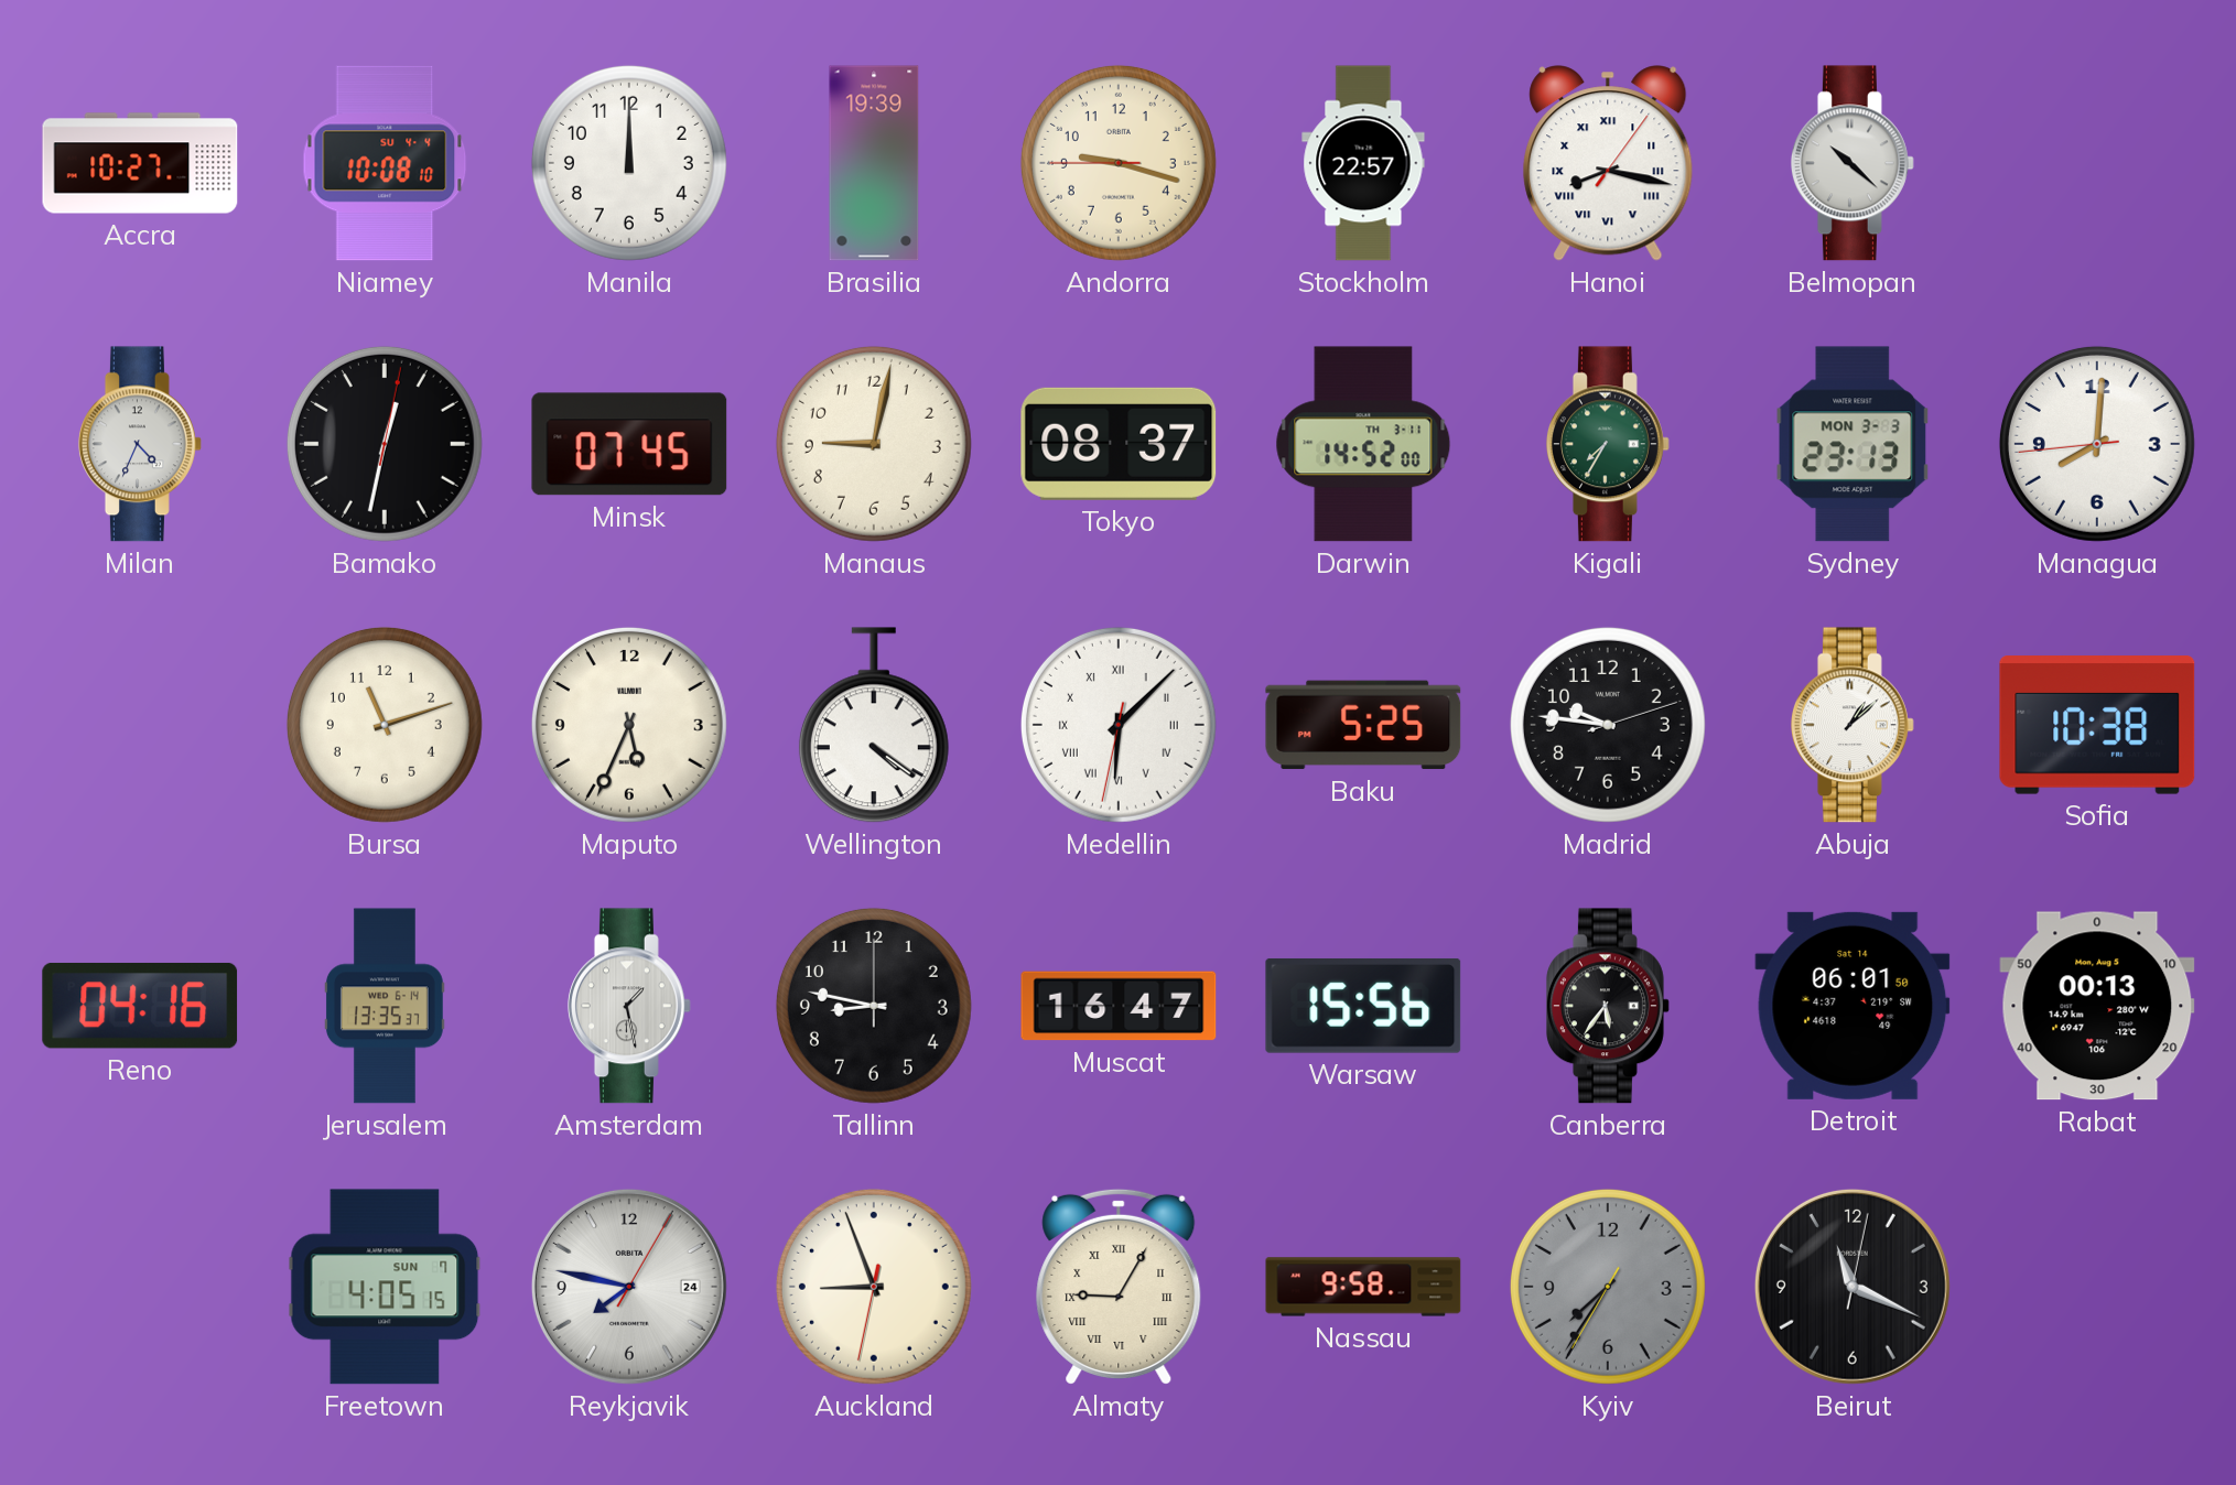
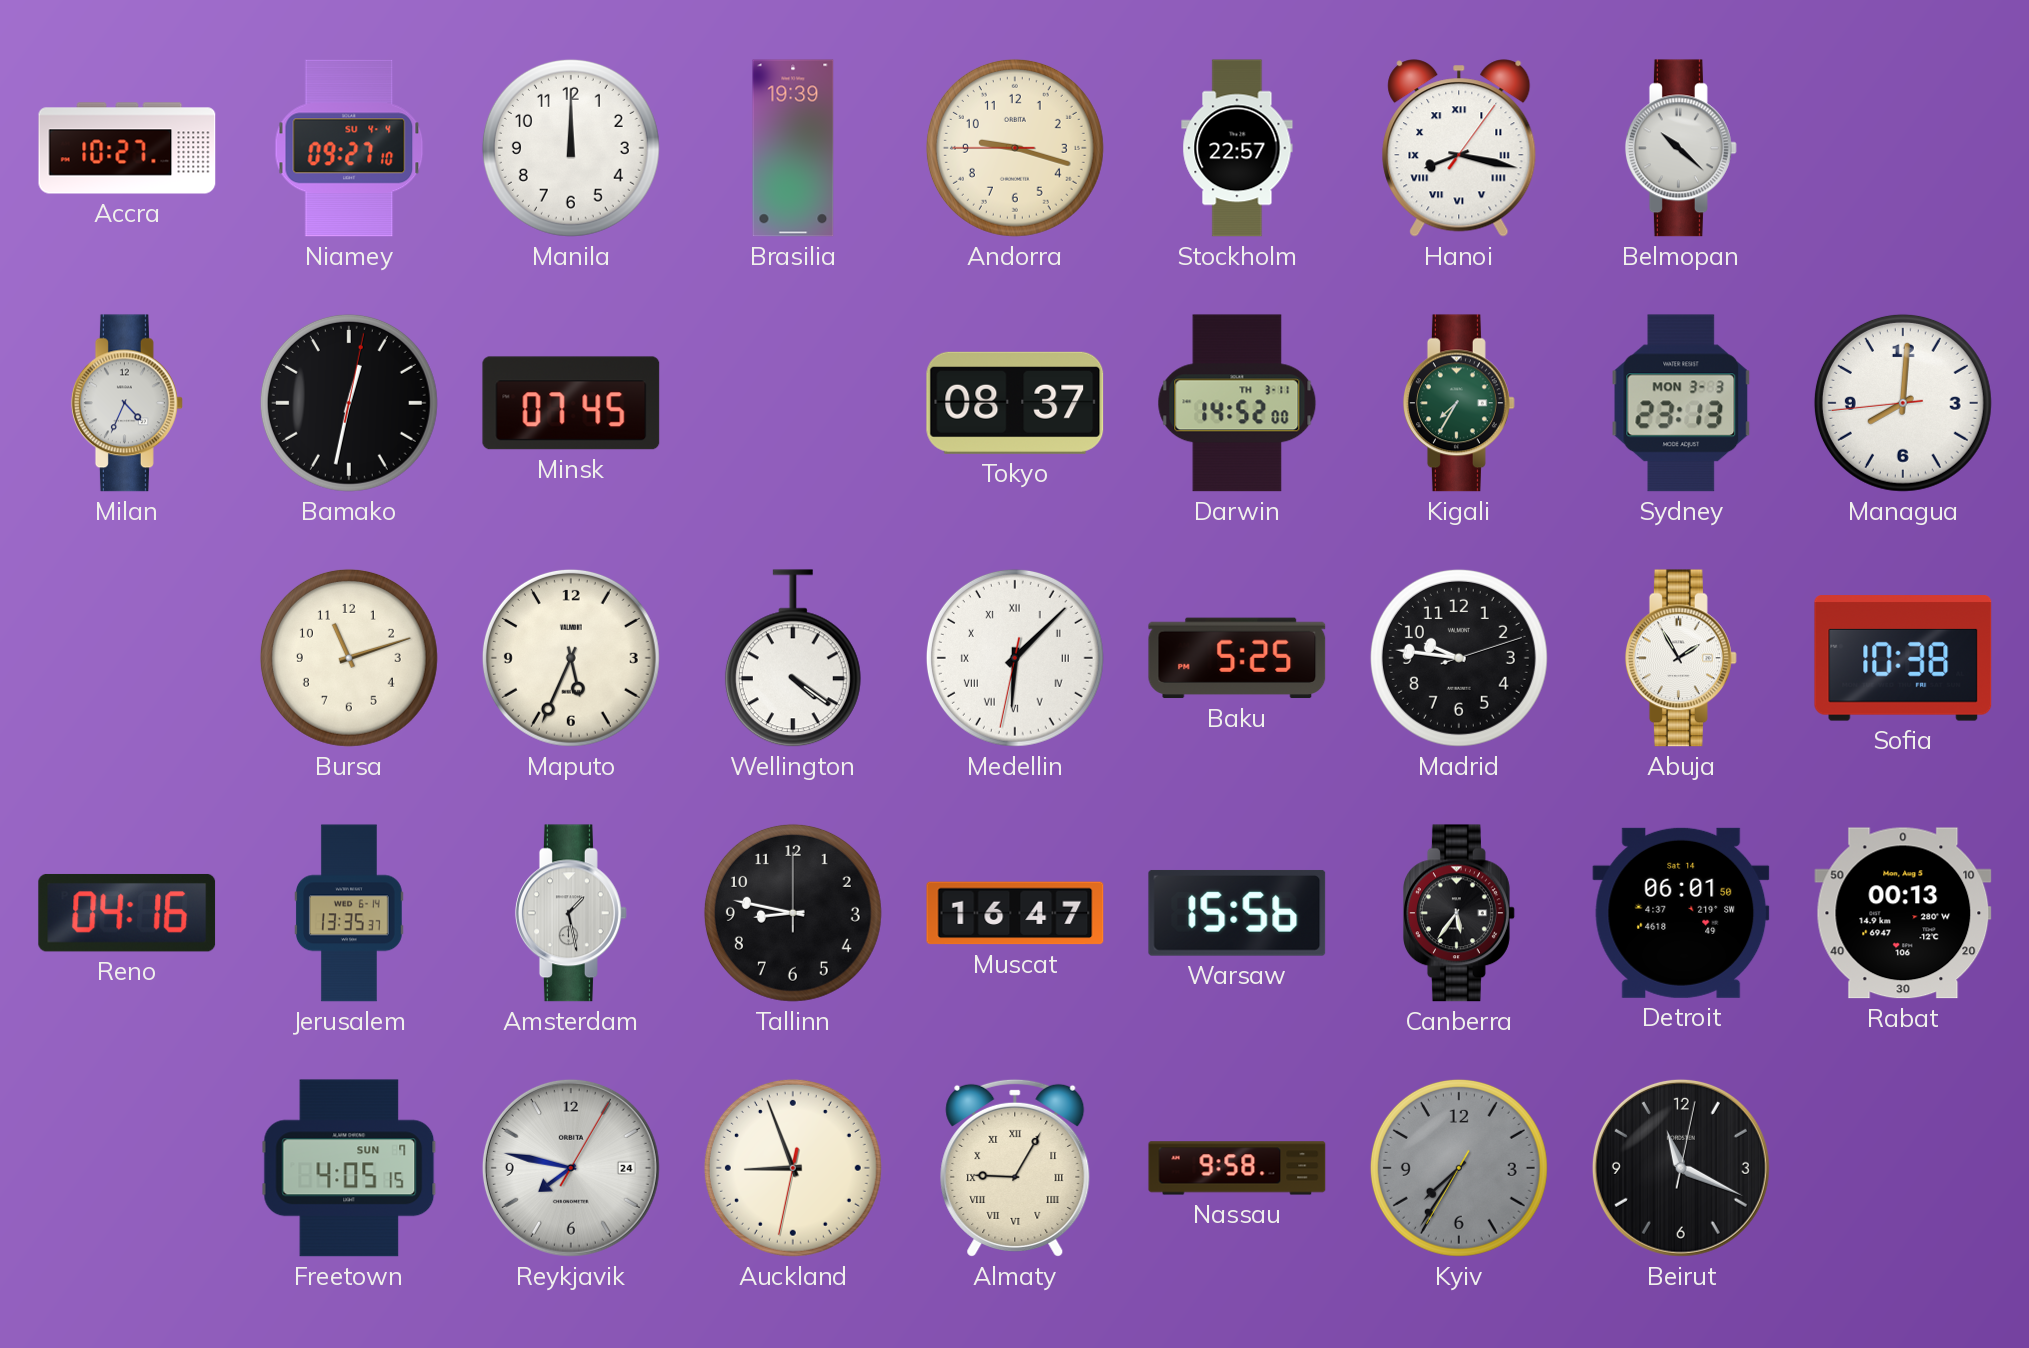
Niamey: 10:08 -> 09:27
Manaus: 9:02 -> none
Abuja: 1:08 -> 1:55
